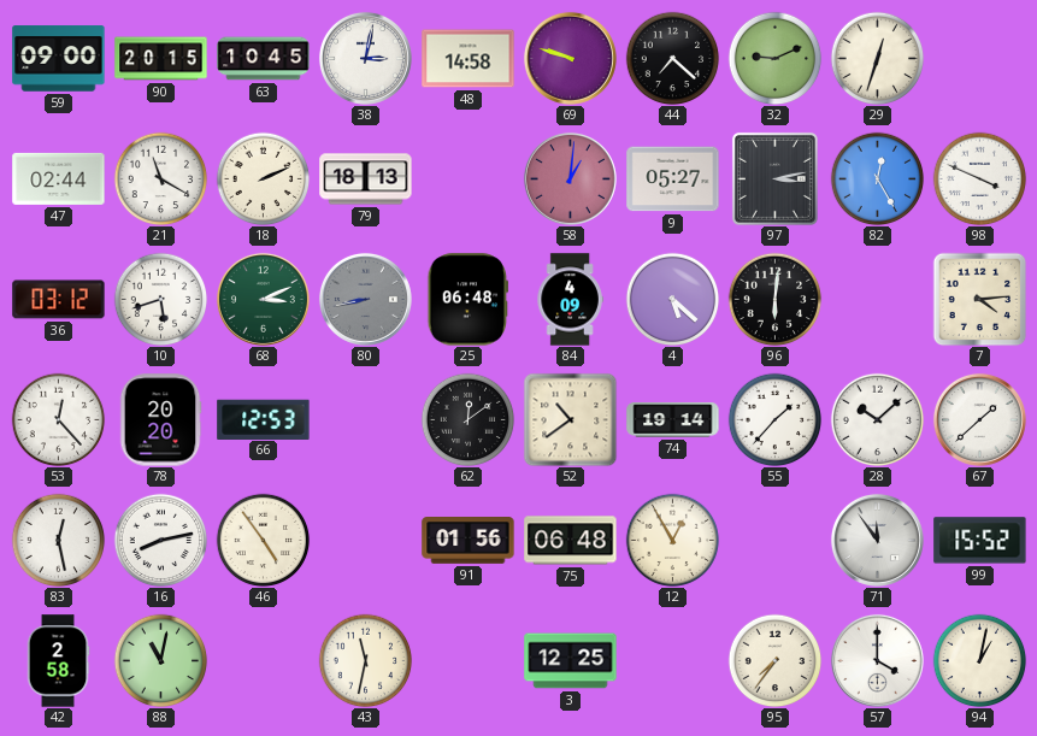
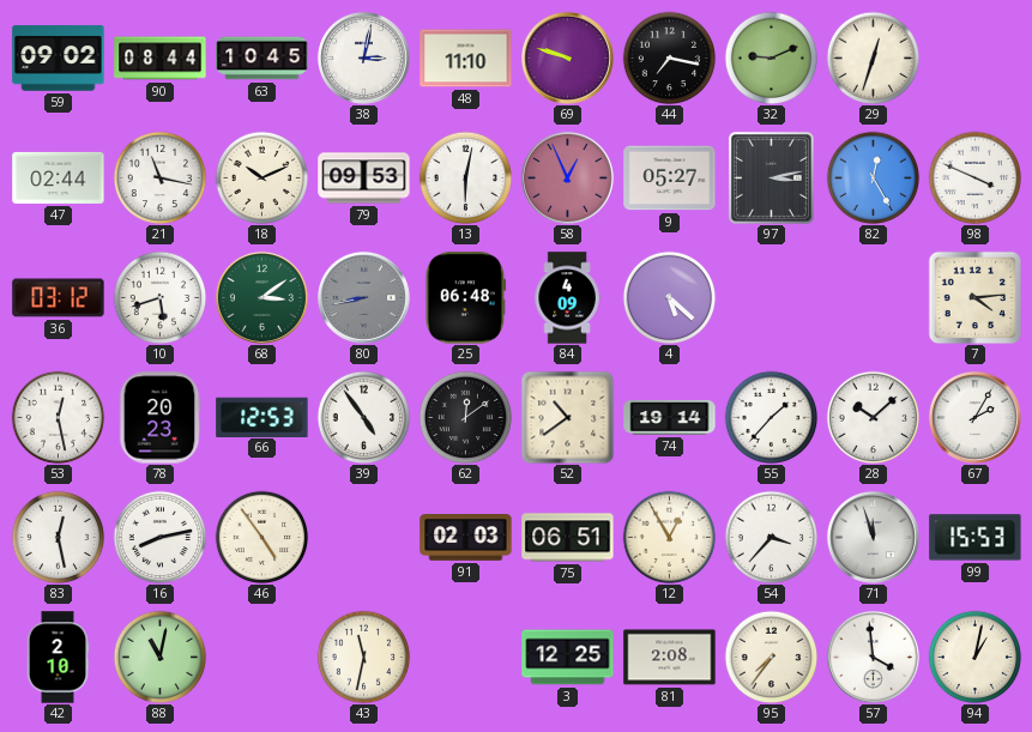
59: 09:00 -> 09:02
90: 20:15 -> 08:44
48: 14:58 -> 11:10
44: 7:22 -> 7:17
21: 11:20 -> 11:17
18: 2:11 -> 10:11
79: 18:13 -> 09:53
13: none -> 6:02
58: 1:01 -> 12:56
68: 3:11 -> 3:09
96: 6:01 -> none
53: 12:23 -> 12:28
78: 20:20 -> 20:23
39: none -> 4:54
67: 1:38 -> 2:05
91: 01:56 -> 02:03
75: 06:48 -> 06:51
54: none -> 3:37
71: 11:54 -> 11:57
99: 15:52 -> 15:53
42: 2:58 -> 2:10
81: none -> 2:08
57: 4:00 -> 3:59
